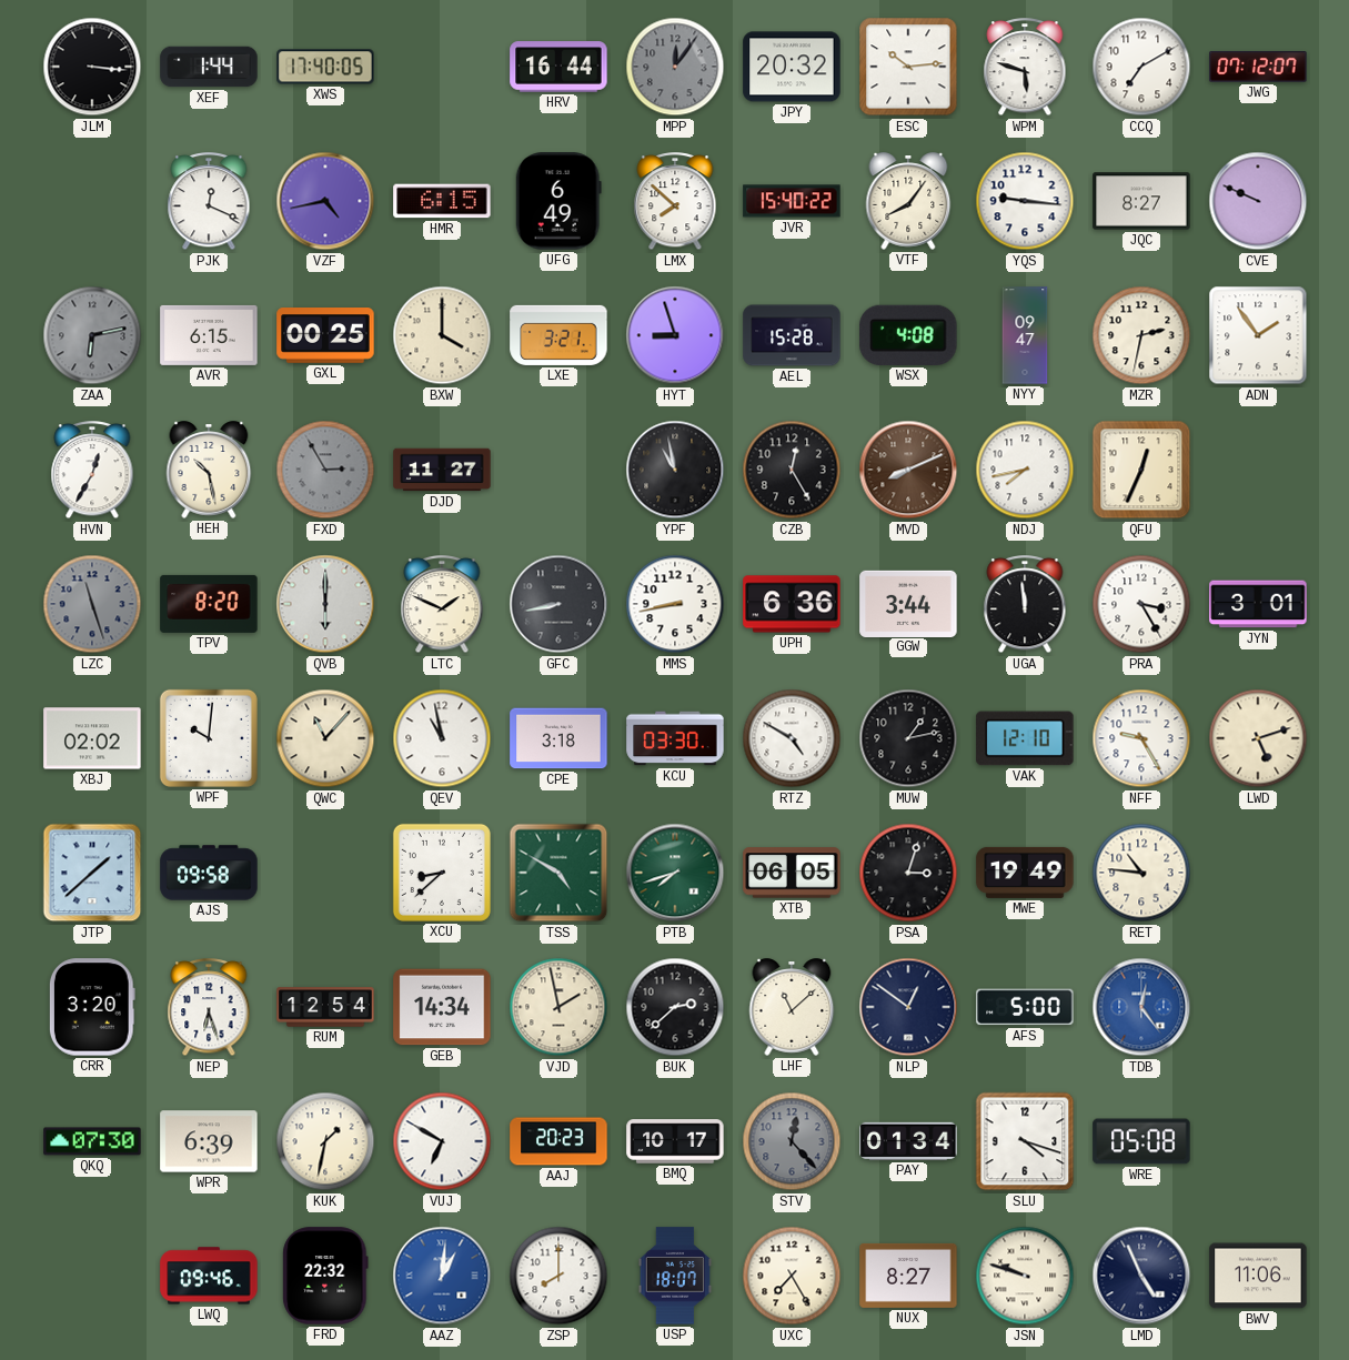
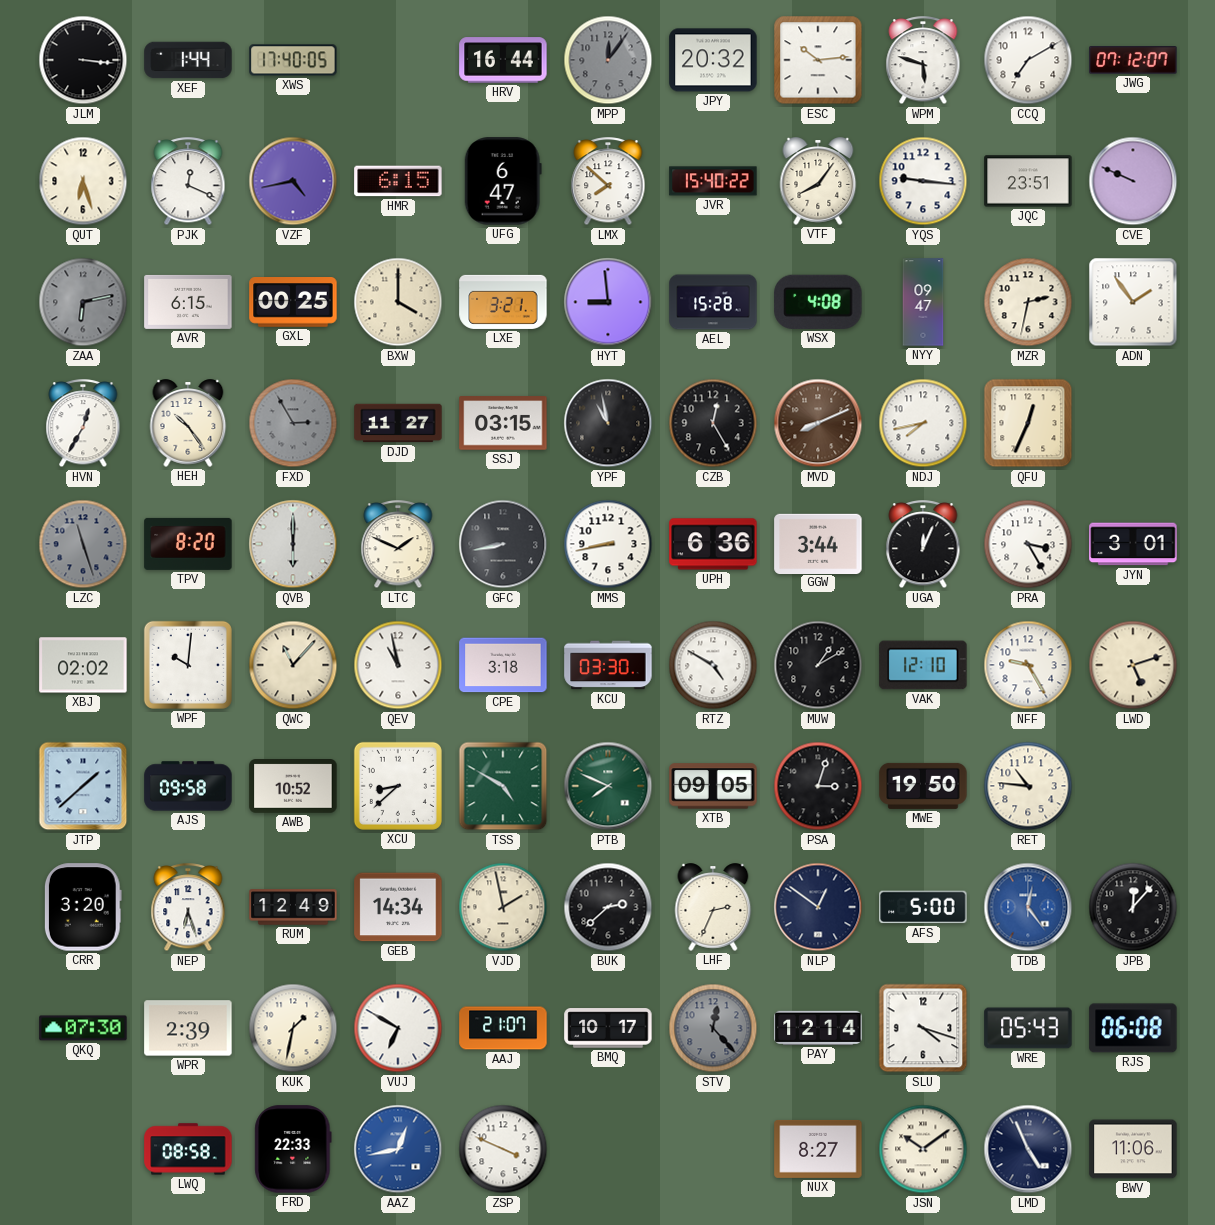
QUT: none -> 6:27
UFG: 6:49 -> 6:47
JQC: 8:27 -> 23:51
HYT: 8:57 -> 8:59
HEH: 10:28 -> 10:24
SSJ: none -> 03:15
UGA: 11:59 -> 12:04
MUW: 1:13 -> 1:10
AWB: none -> 10:52
PTB: 7:42 -> 7:49
XTB: 06:05 -> 09:05
MWE: 19:49 -> 19:50
RUM: 12:54 -> 12:49
LHF: 11:08 -> 2:34
JPB: none -> 12:07
WPR: 6:39 -> 2:39
AAJ: 20:23 -> 21:07
PAY: 01:34 -> 12:14
WRE: 05:08 -> 05:43
RJS: none -> 06:08
LWQ: 09:46 -> 08:58
FRD: 22:32 -> 22:33
AAZ: 1:01 -> 12:43
ZSP: 8:00 -> 3:49
USP: 18:07 -> none
UXC: 7:25 -> none
JSN: 9:48 -> 10:09
